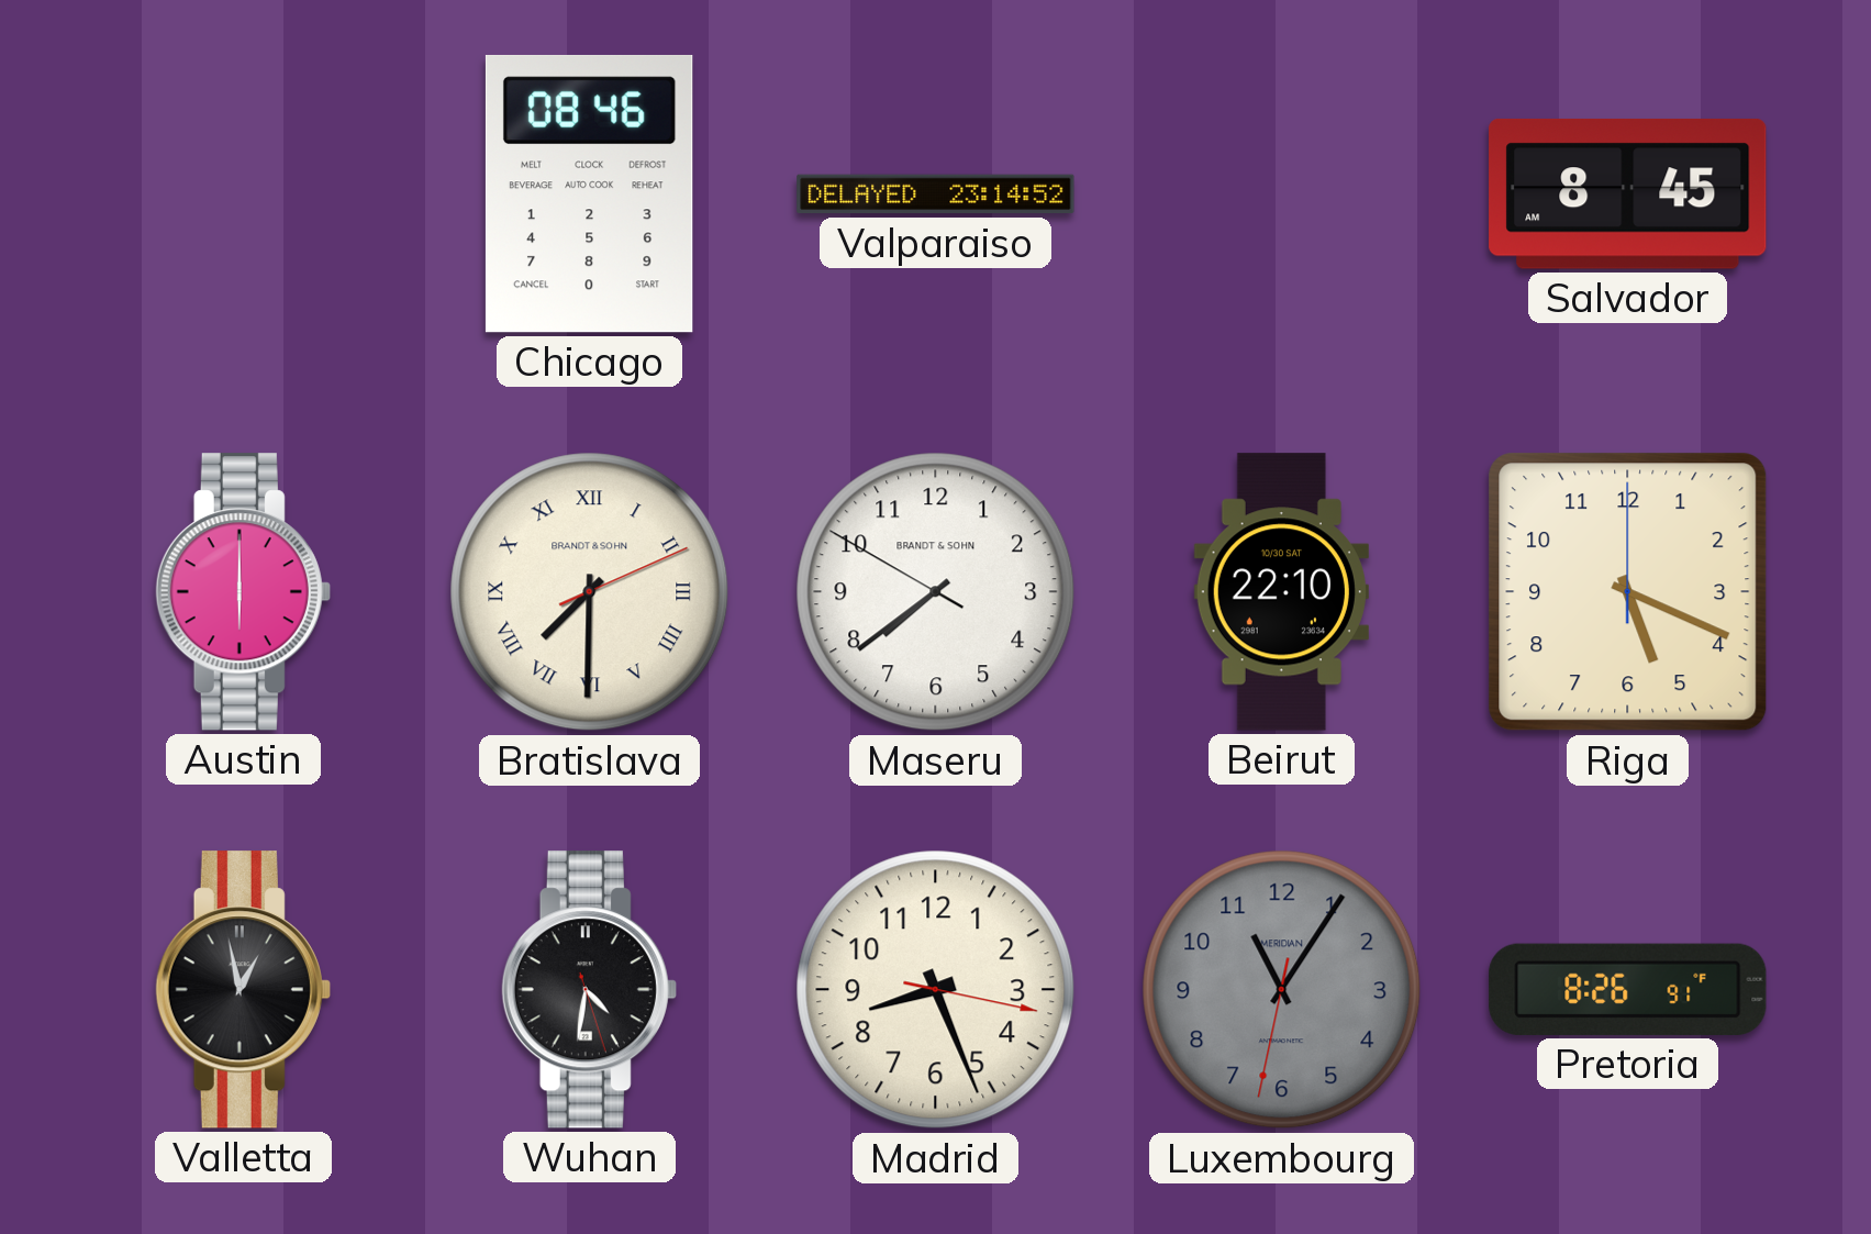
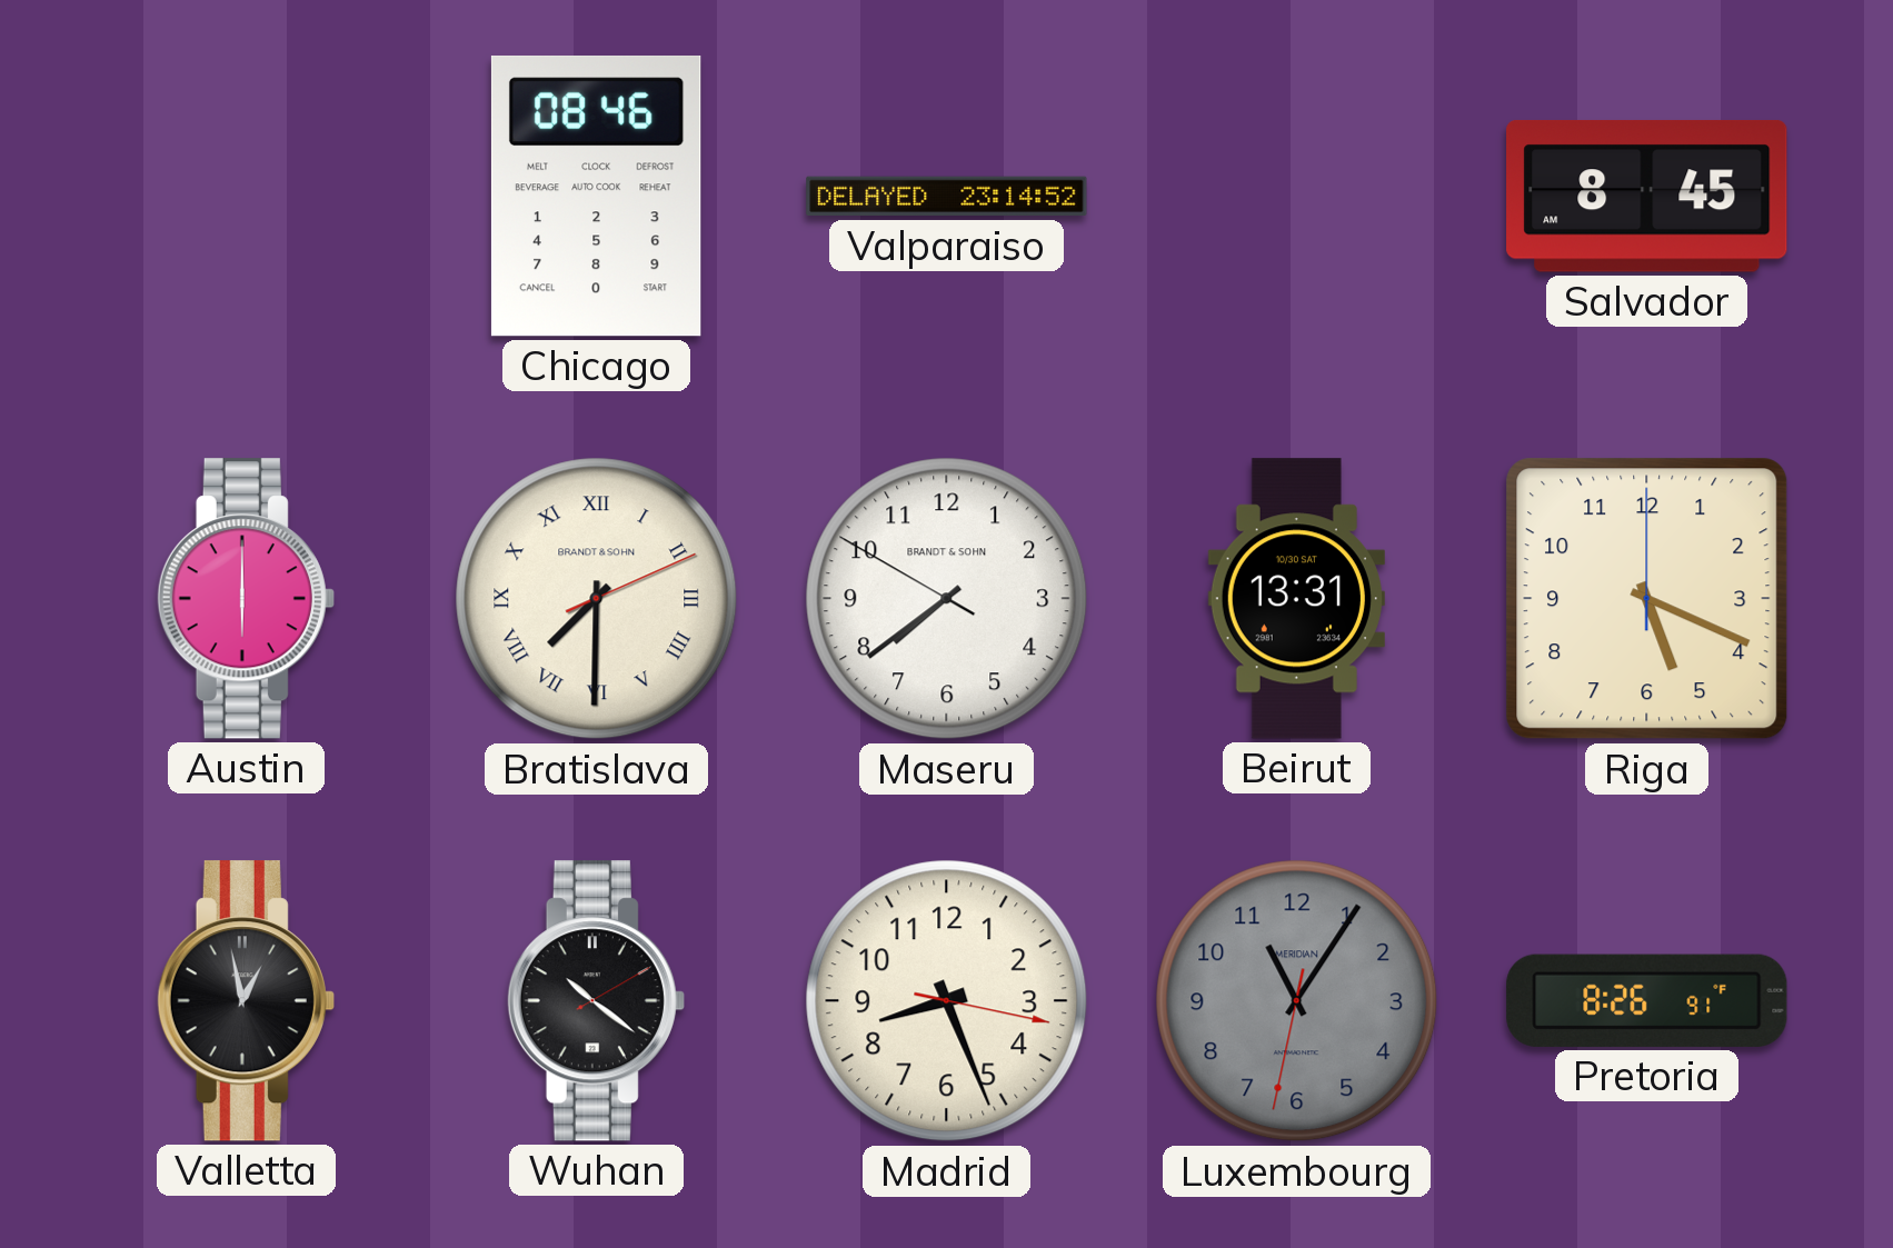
Beirut: 22:10 -> 13:31
Wuhan: 4:31 -> 10:21
